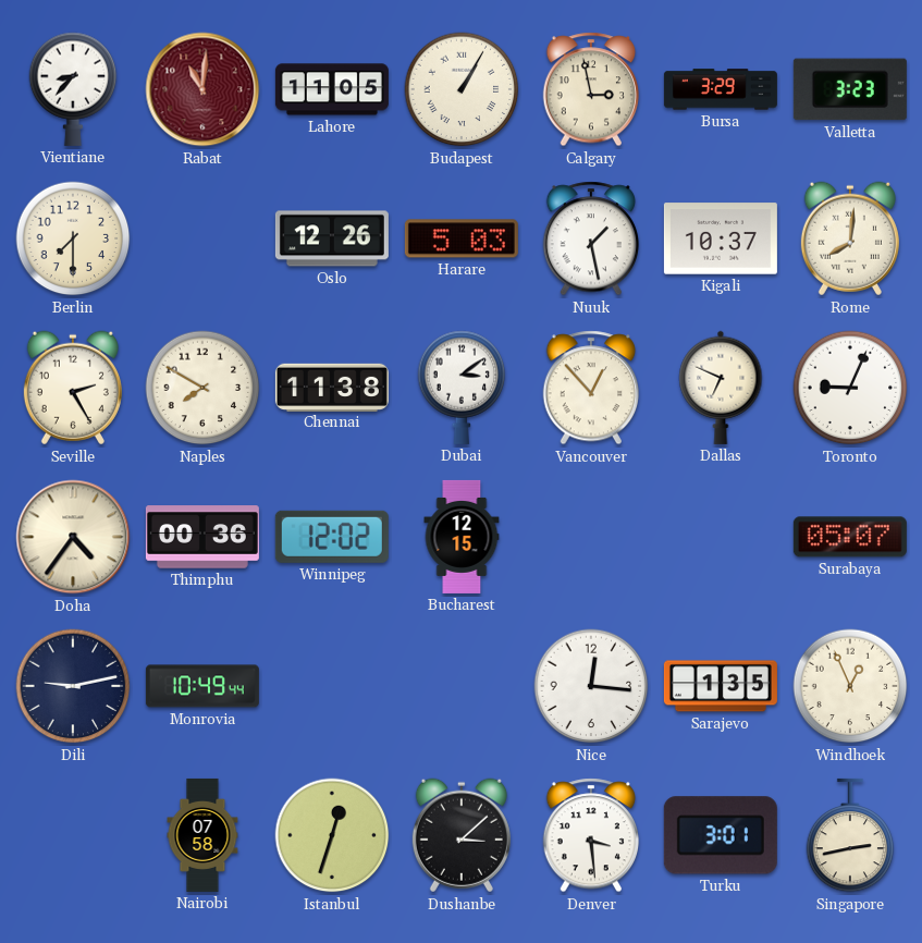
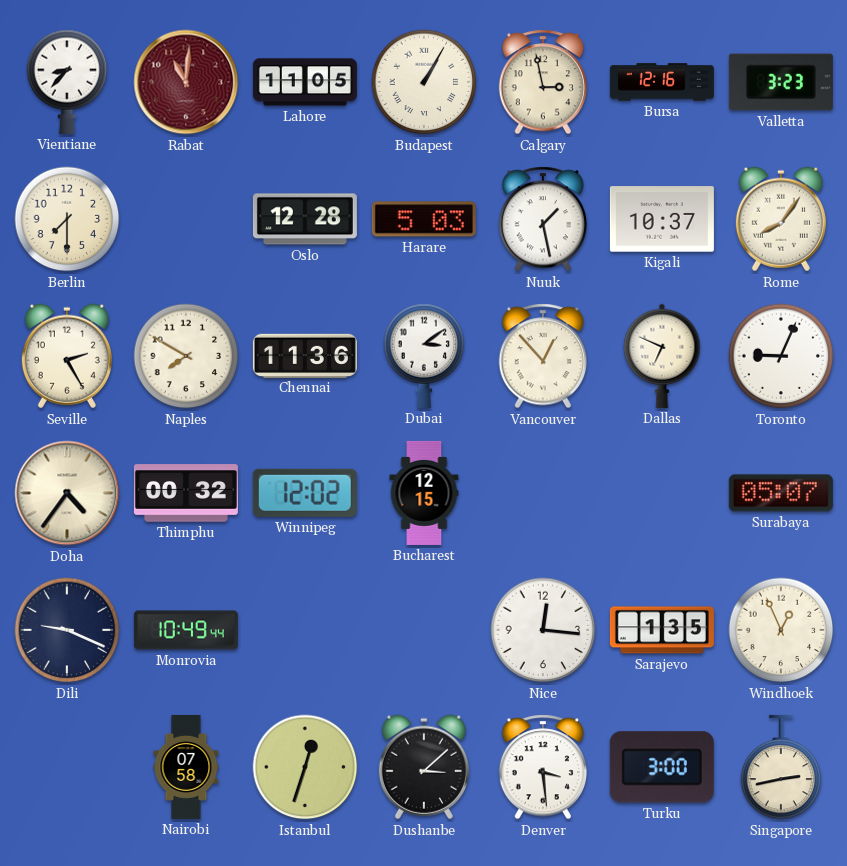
Bursa: 3:29 -> 12:16
Oslo: 12:26 -> 12:28
Rome: 8:01 -> 8:06
Chennai: 11:38 -> 11:36
Thimphu: 00:36 -> 00:32
Dili: 9:13 -> 9:19
Turku: 3:01 -> 3:00
